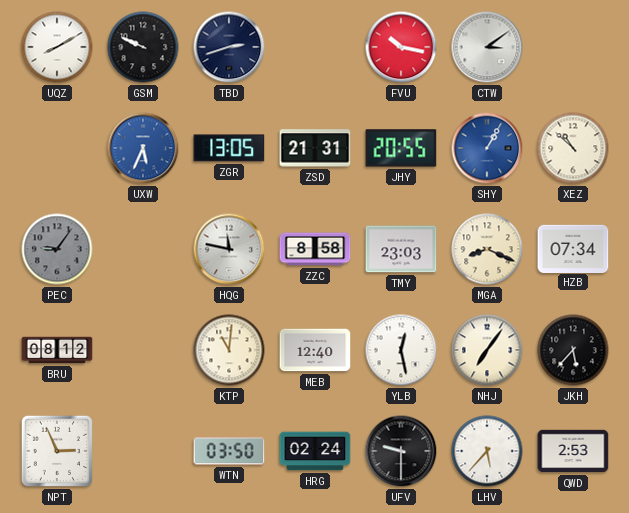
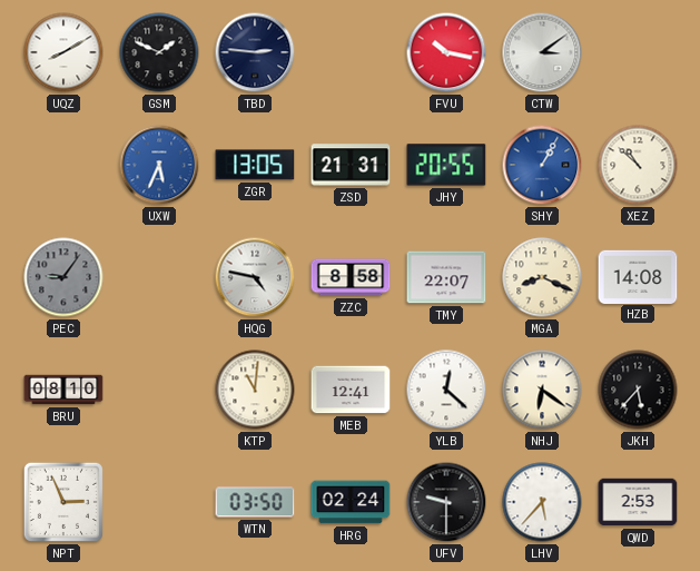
GSM: 9:49 -> 1:49
TBD: 2:42 -> 2:46
HQG: 11:47 -> 4:47
TMY: 23:03 -> 22:07
HZB: 07:34 -> 14:08
BRU: 08:12 -> 08:10
MEB: 12:40 -> 12:41
YLB: 12:28 -> 12:22
NHJ: 7:06 -> 6:21
